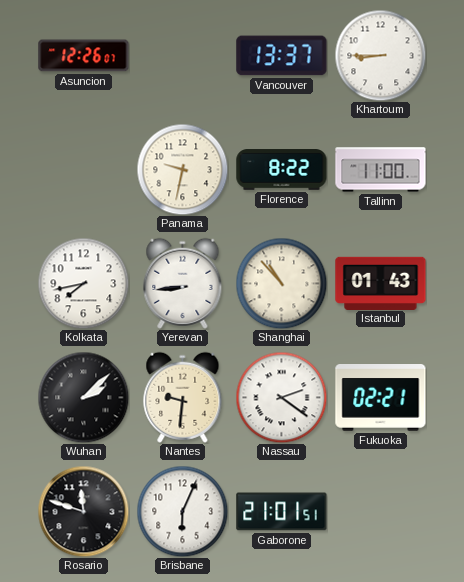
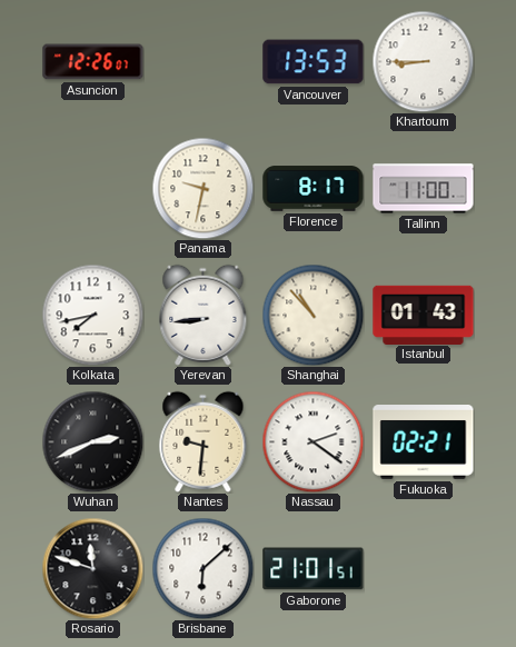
Vancouver: 13:37 -> 13:53
Florence: 8:22 -> 8:17
Wuhan: 2:08 -> 2:41
Brisbane: 6:04 -> 6:08
